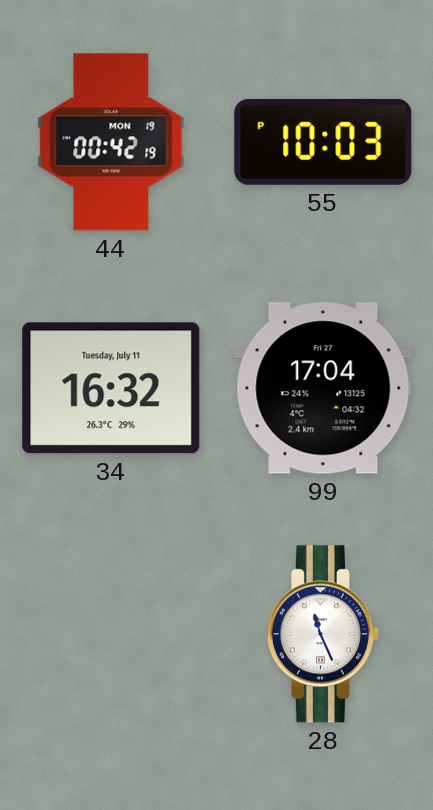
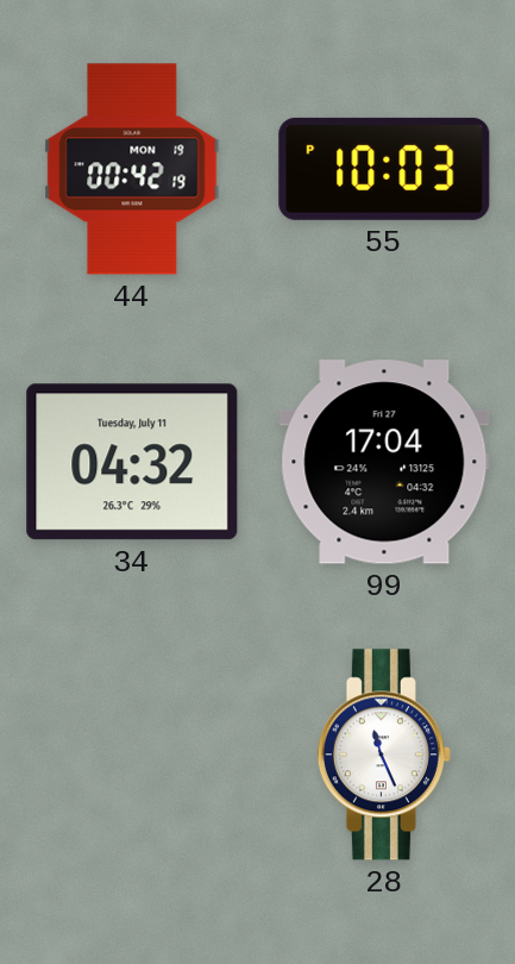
34: 16:32 -> 04:32
